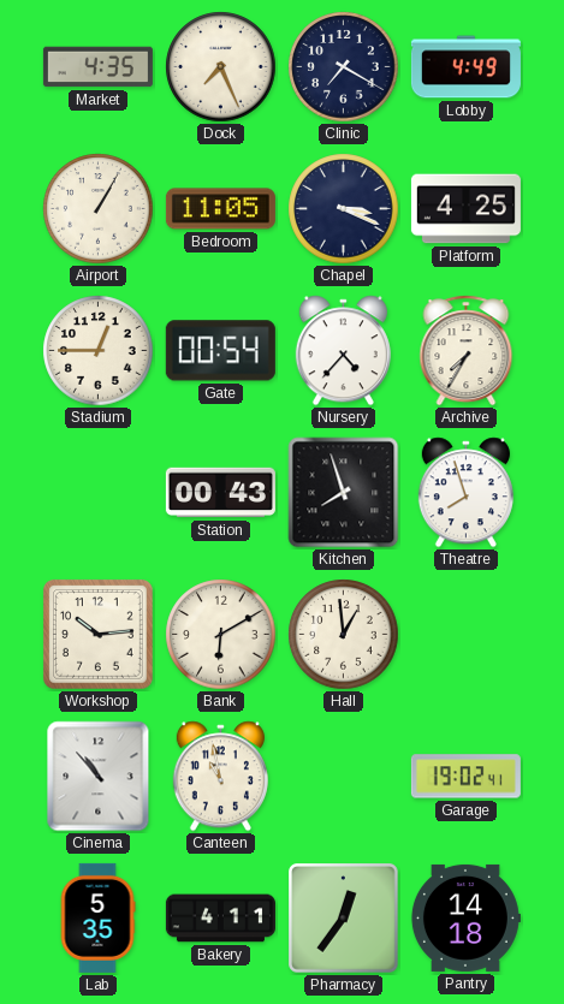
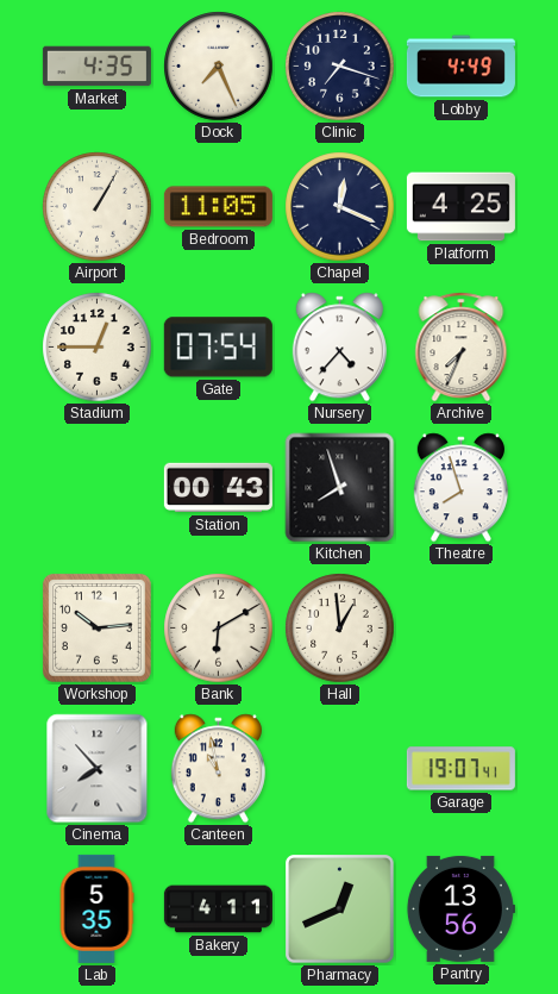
Clinic: 7:20 -> 7:18
Chapel: 3:19 -> 12:19
Gate: 00:54 -> 07:54
Archive: 7:35 -> 7:34
Cinema: 10:53 -> 7:53
Garage: 19:02 -> 19:07
Pharmacy: 12:36 -> 12:41
Pantry: 14:18 -> 13:56
